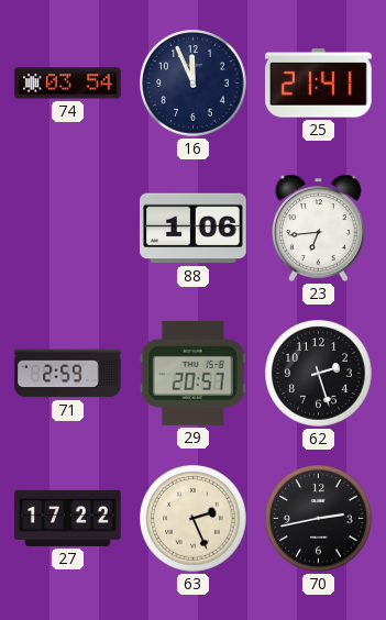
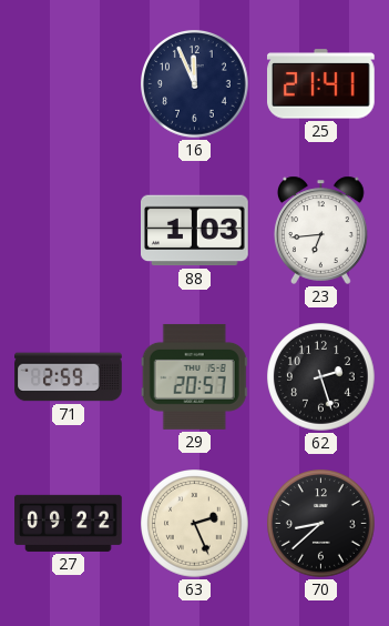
74: 03:54 -> none
88: 1:06 -> 1:03
27: 17:22 -> 09:22
70: 2:43 -> 8:38
